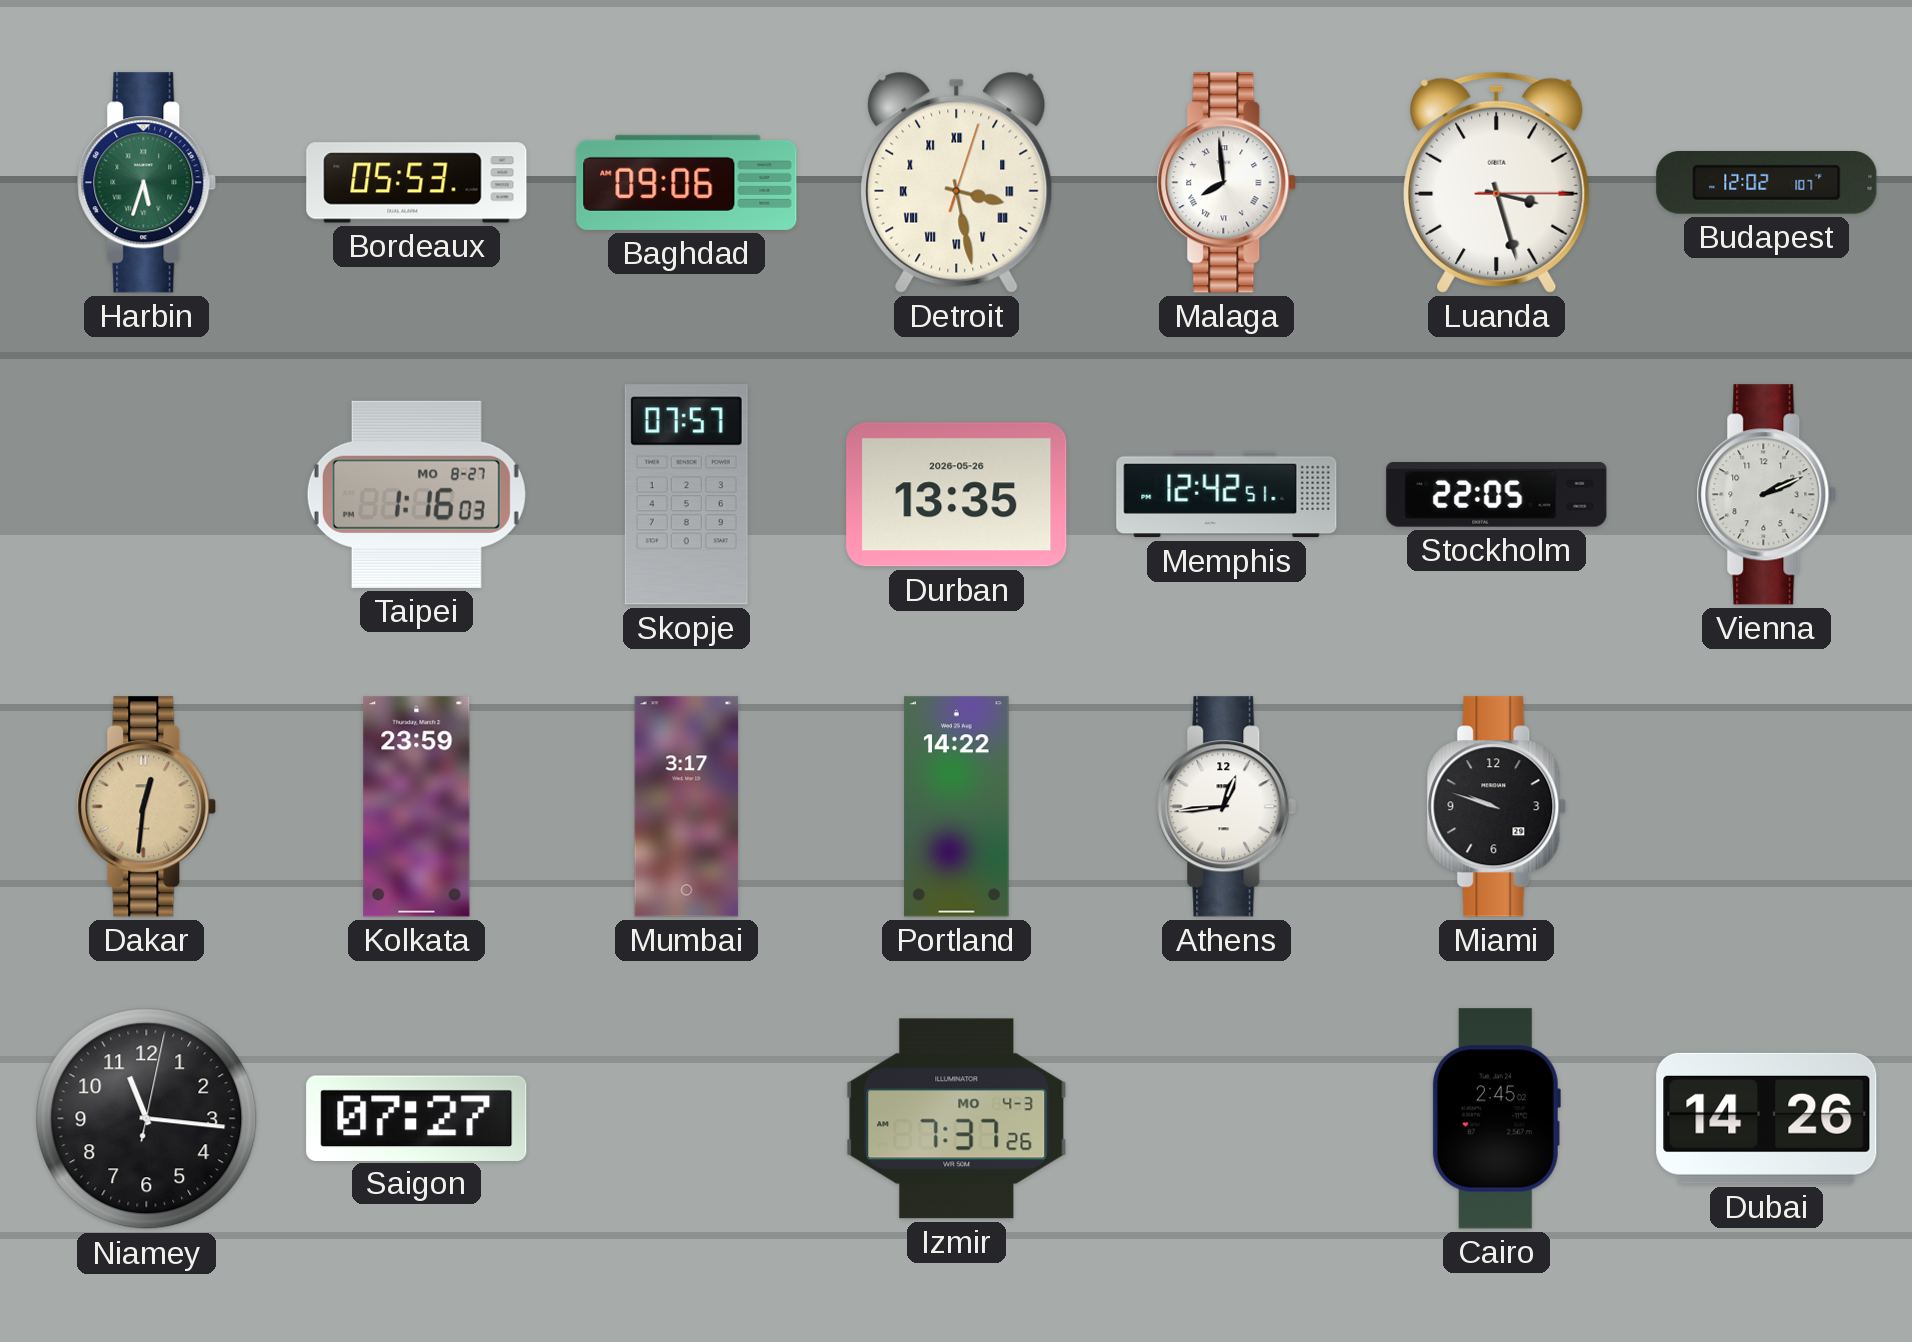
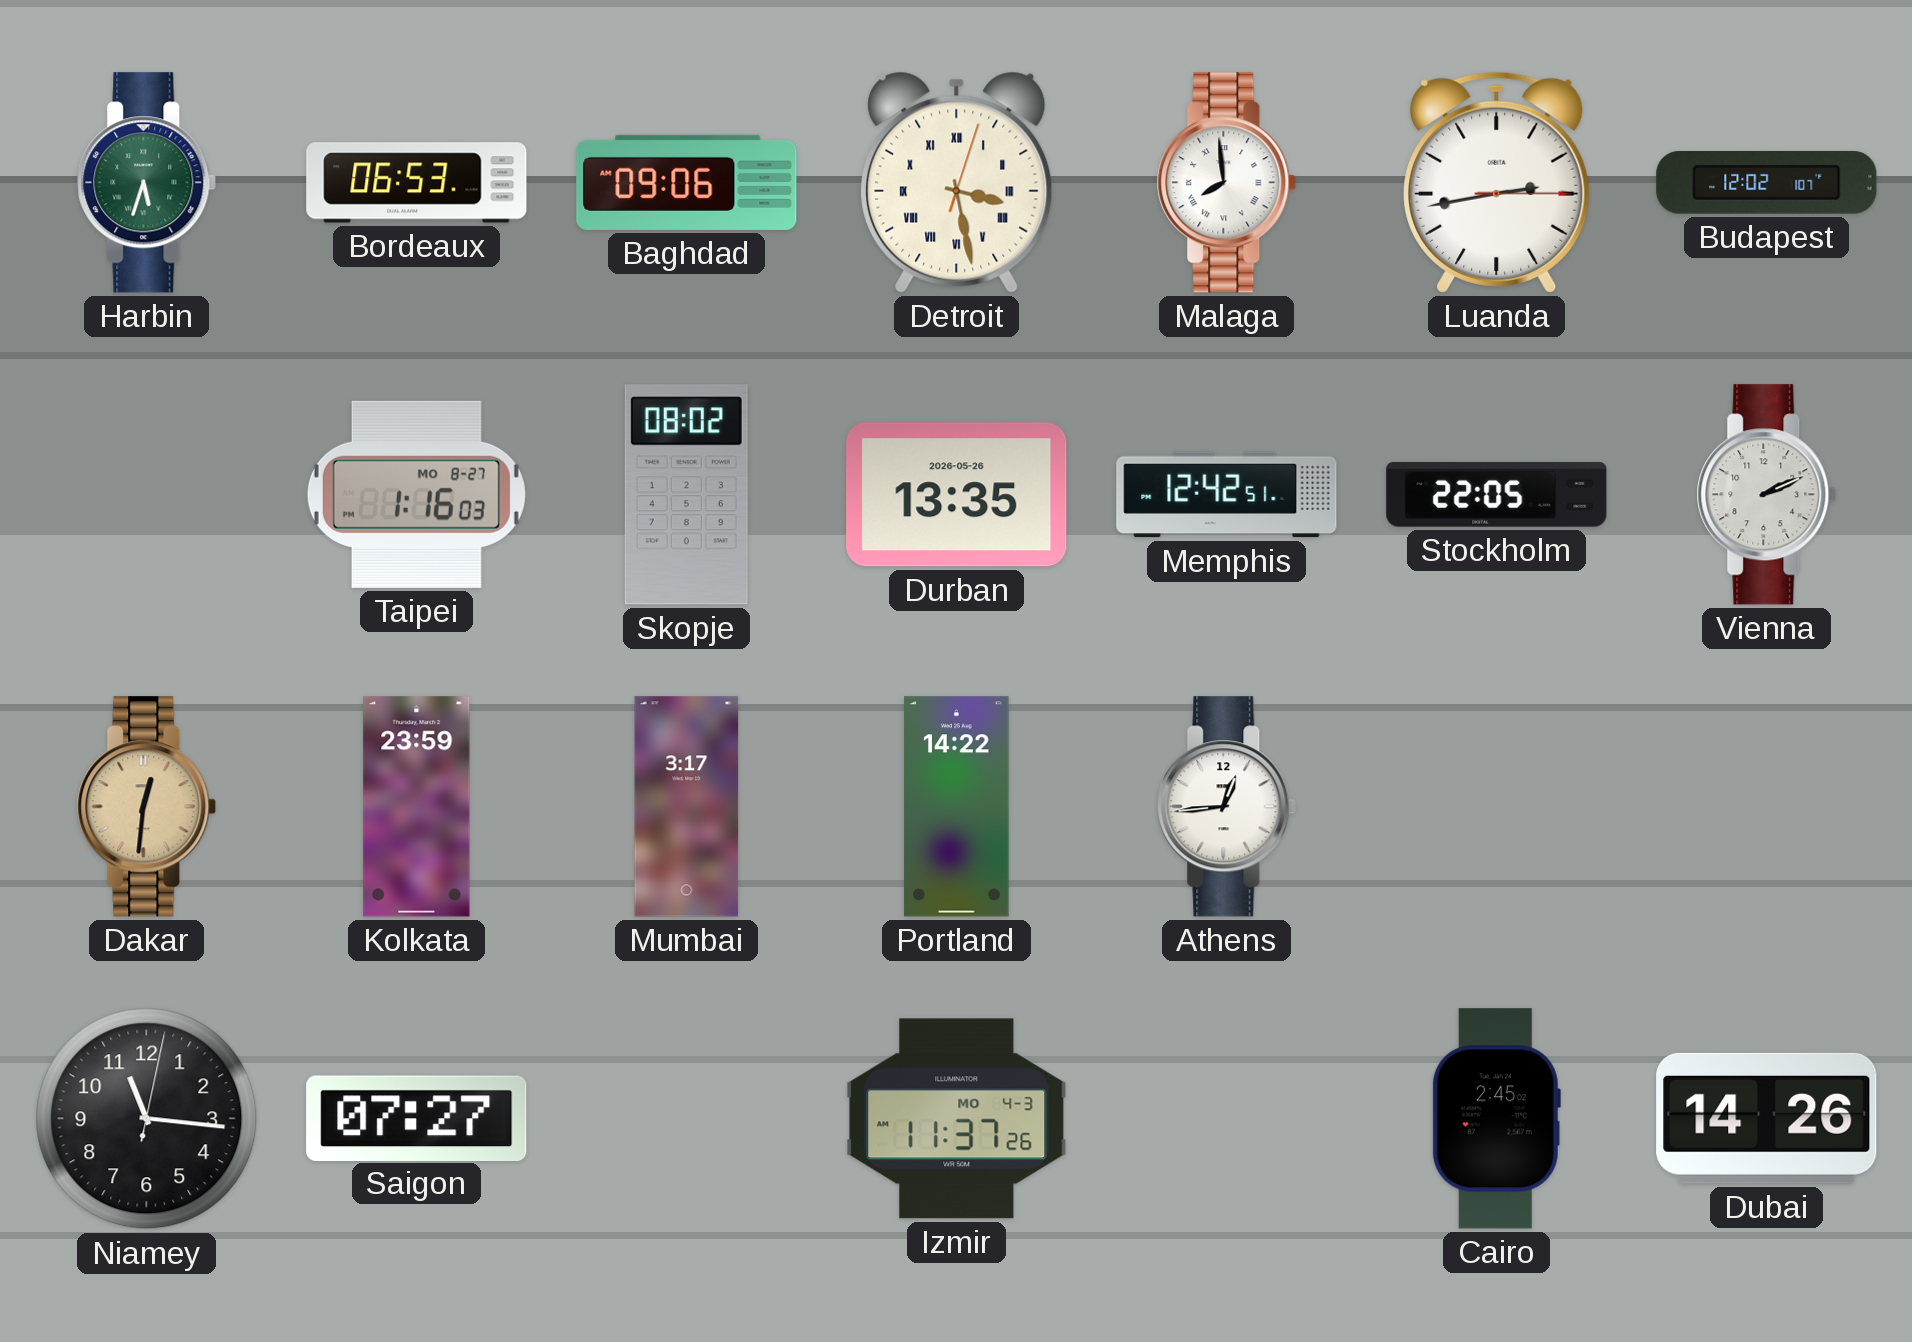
Bordeaux: 05:53 -> 06:53
Luanda: 3:27 -> 2:43
Skopje: 07:57 -> 08:02
Miami: 9:48 -> none
Izmir: 7:37 -> 11:37
